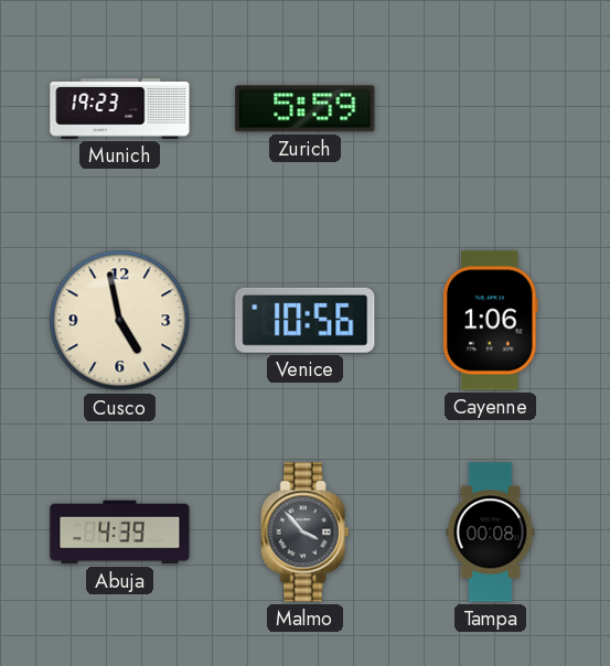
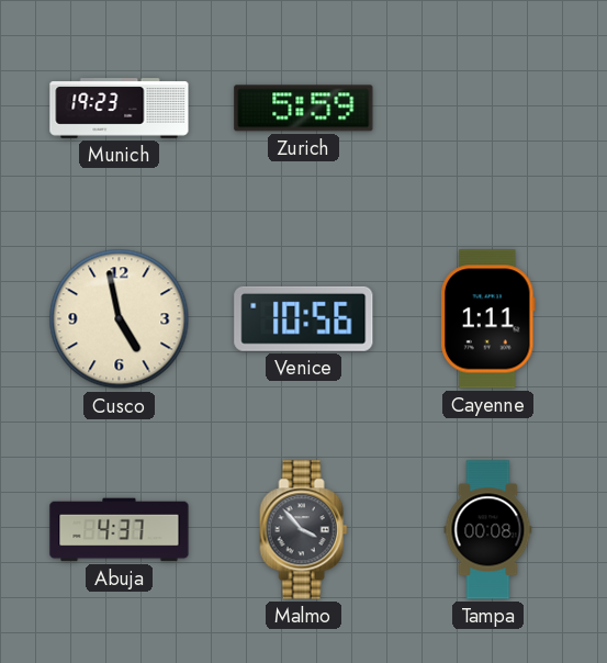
Cayenne: 1:06 -> 1:11
Abuja: 4:39 -> 4:37
